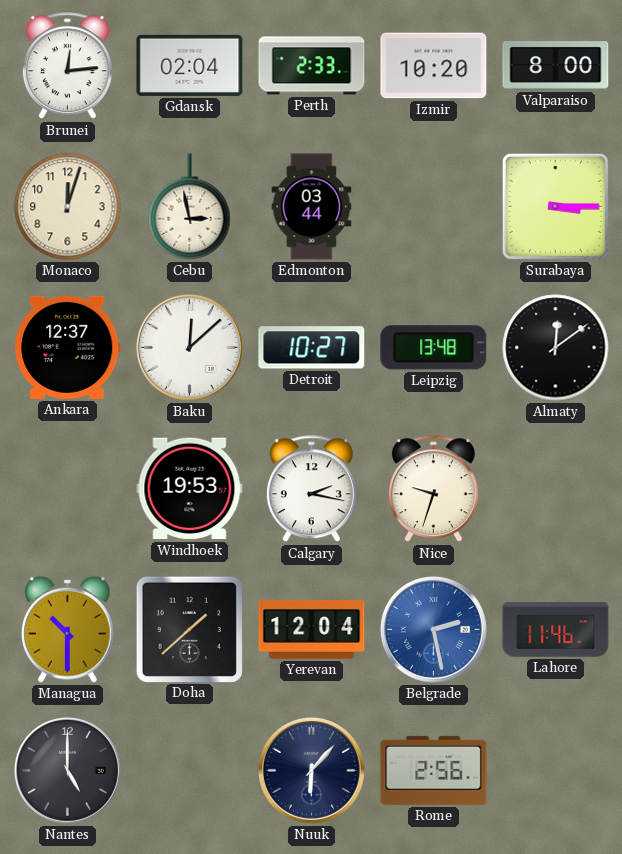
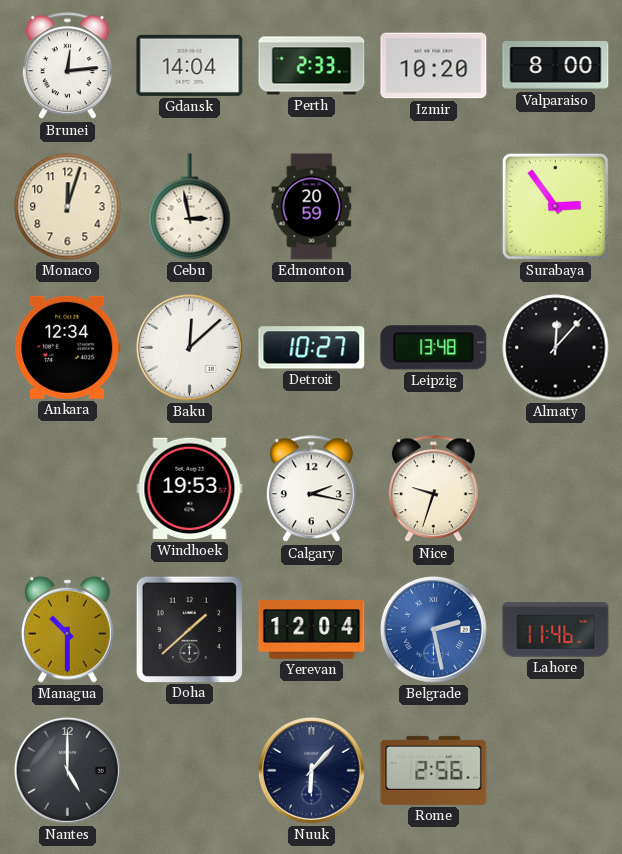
Gdansk: 02:04 -> 14:04
Edmonton: 03:44 -> 20:59
Surabaya: 3:15 -> 2:54
Ankara: 12:37 -> 12:34
Almaty: 12:09 -> 12:07
